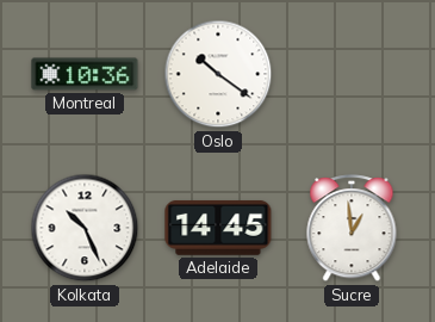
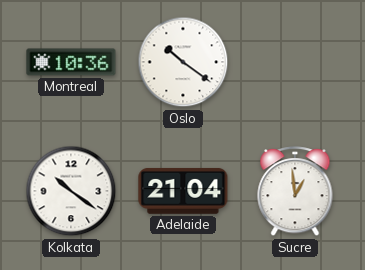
Kolkata: 10:26 -> 10:21
Adelaide: 14:45 -> 21:04
